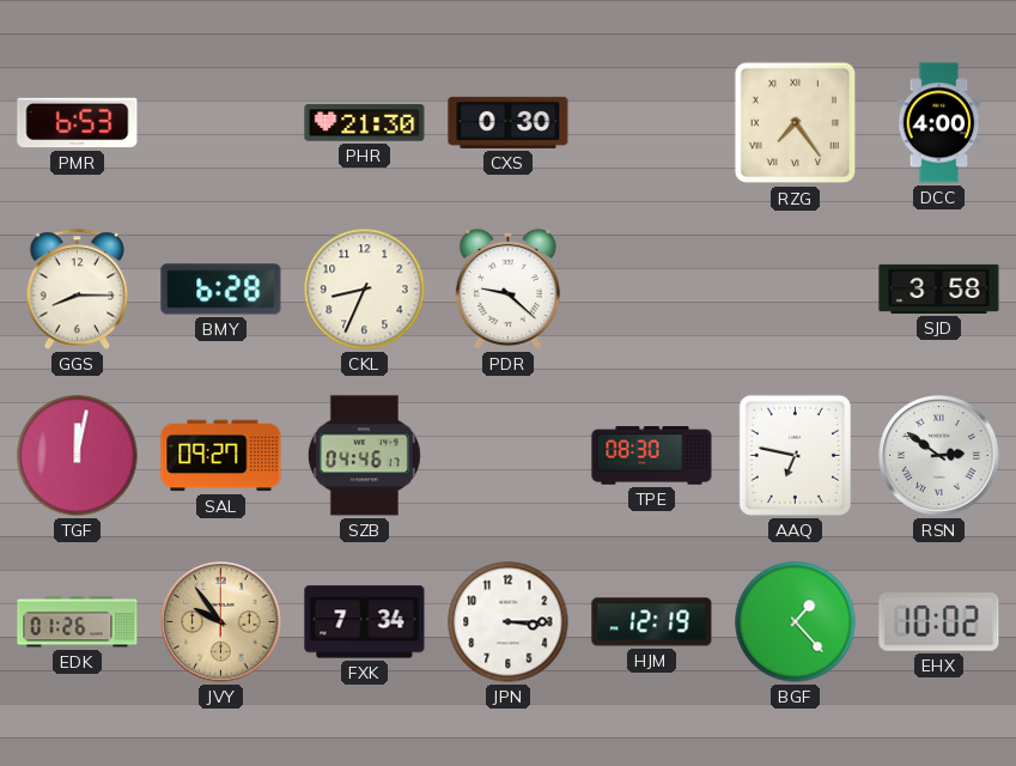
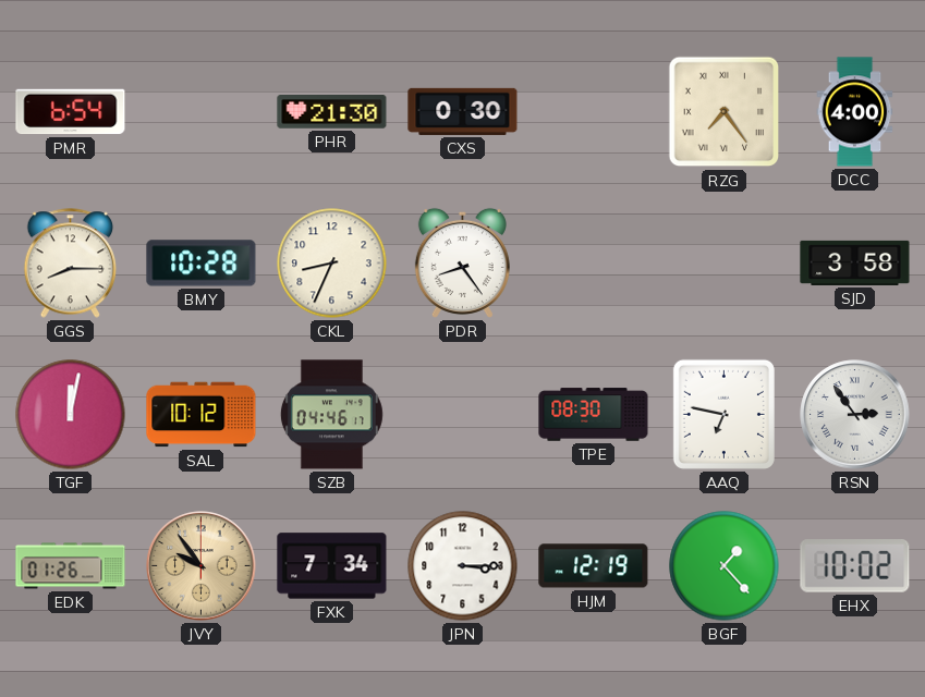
PMR: 6:53 -> 6:54
BMY: 6:28 -> 10:28
PDR: 9:22 -> 8:24
SAL: 09:27 -> 10:12
RSN: 2:51 -> 2:54
